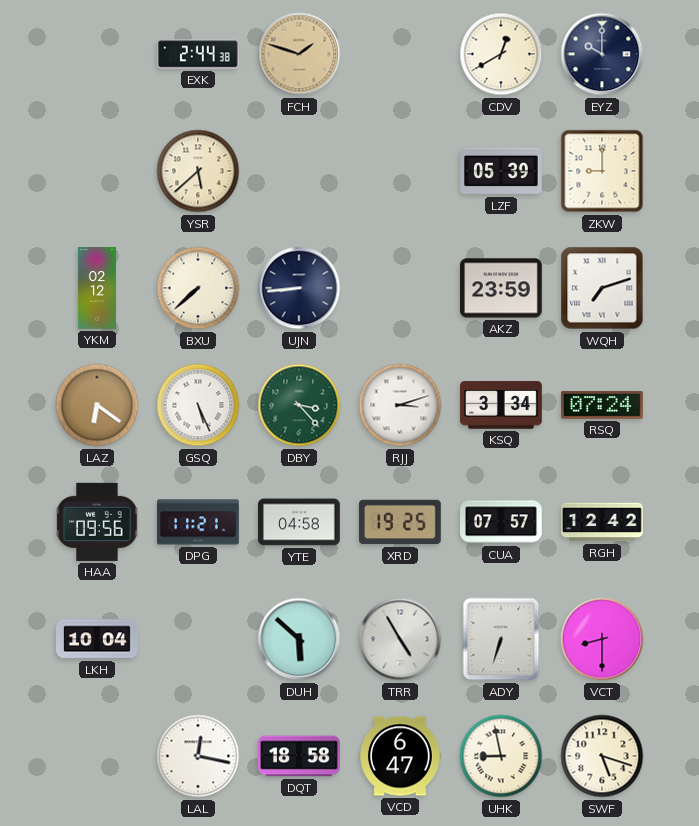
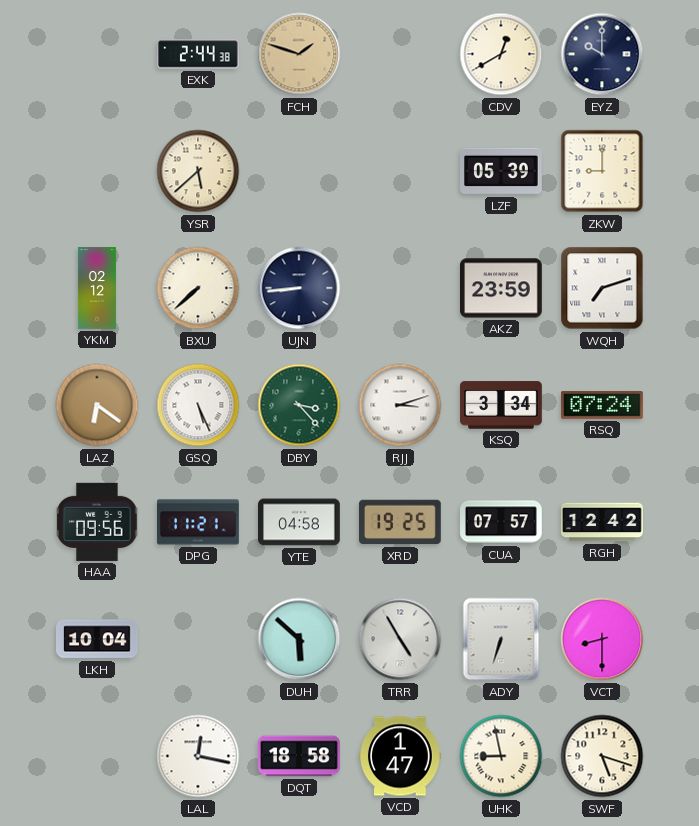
VCD: 6:47 -> 1:47
